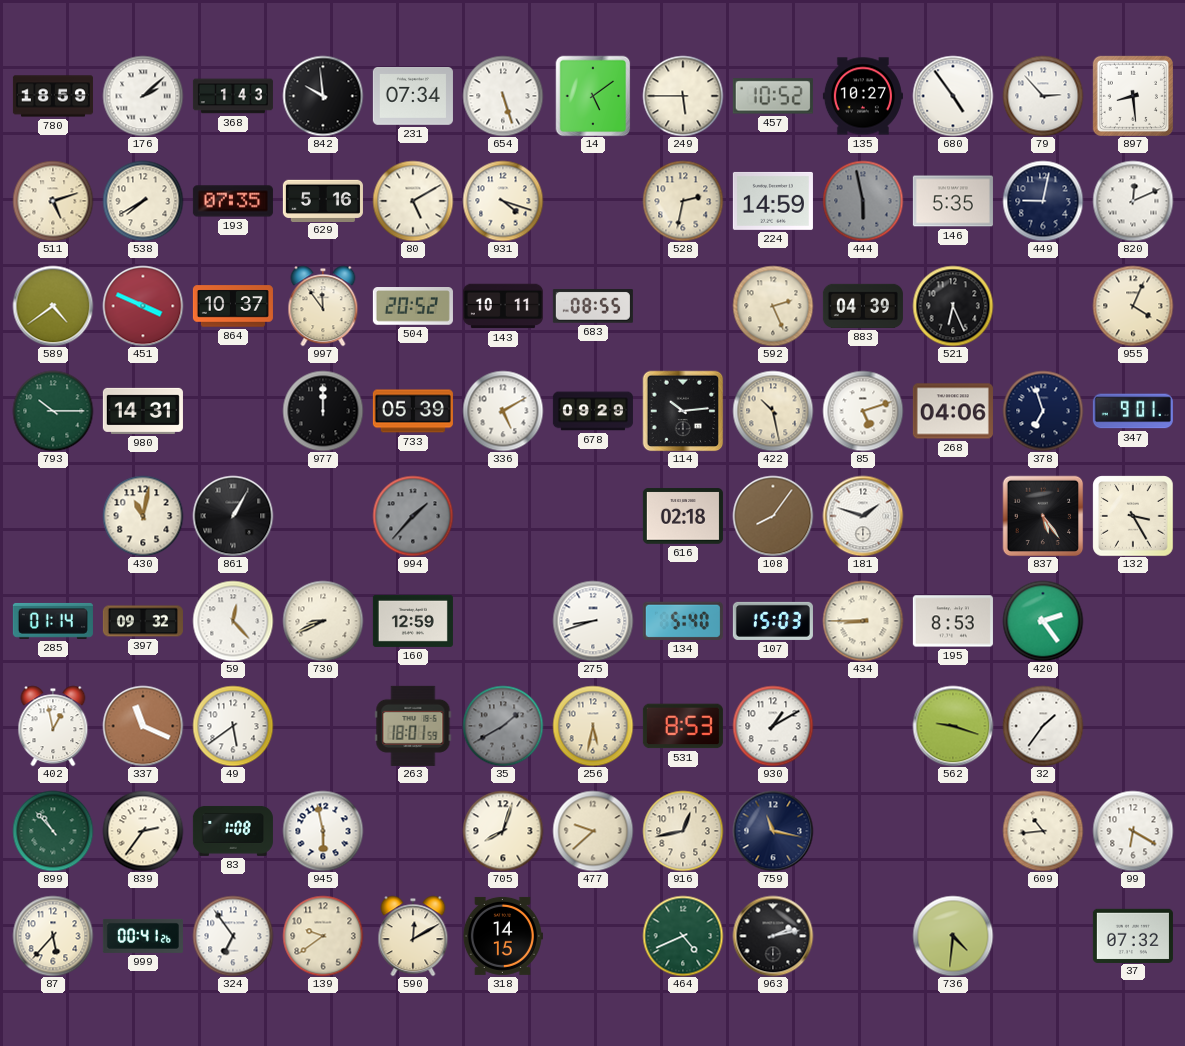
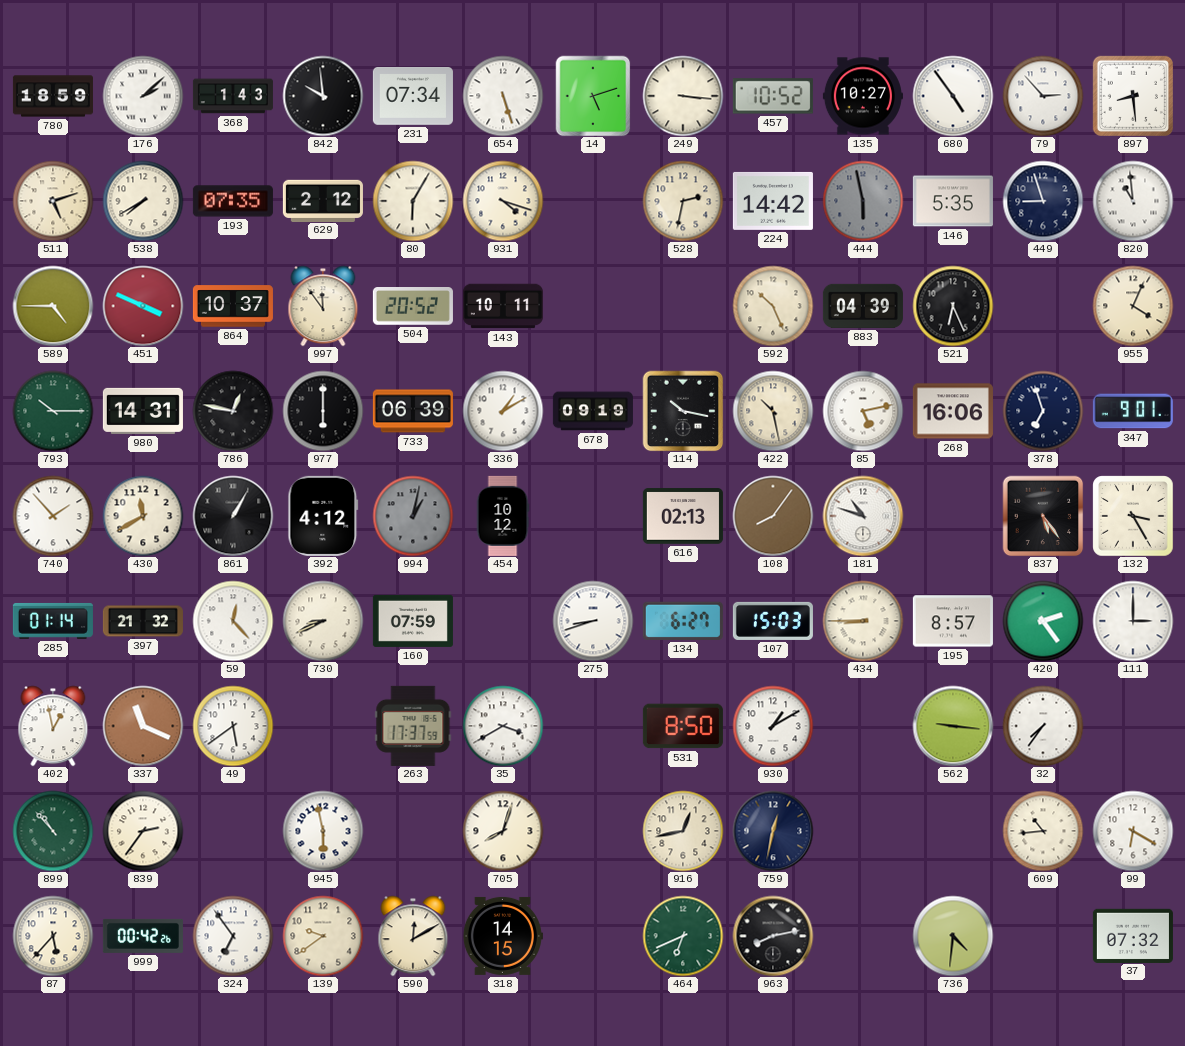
14: 5:09 -> 5:12
249: 5:45 -> 3:16
629: 5:16 -> 2:12
80: 5:10 -> 6:05
224: 14:59 -> 14:42
449: 9:02 -> 8:57
820: 12:11 -> 10:59
589: 4:39 -> 4:45
683: 08:55 -> none
592: 2:26 -> 10:26
786: none -> 12:47
977: 12:00 -> 6:00
733: 05:39 -> 06:39
336: 5:10 -> 1:10
678: 09:29 -> 09:19
114: 10:14 -> 10:17
85: 5:12 -> 5:13
268: 04:06 -> 16:06
740: none -> 1:53
430: 11:02 -> 11:40
392: none -> 4:12
994: 1:37 -> 1:02
454: none -> 10:12
616: 02:18 -> 02:13
181: 1:48 -> 10:48
397: 09:32 -> 21:32
160: 12:59 -> 07:59
134: 5:40 -> 6:27
195: 8:53 -> 8:57
111: none -> 3:00
263: 18:01 -> 17:37
35: 1:40 -> 3:40
35 dial: grey -> white
256: 5:32 -> none
531: 8:53 -> 8:50
562: 9:18 -> 9:16
32: 1:36 -> 7:36
83: 1:08 -> none
477: 9:38 -> none
759: 11:17 -> 12:32
999: 00:41 -> 00:42
464: 4:41 -> 6:41
963: 2:13 -> 8:13
